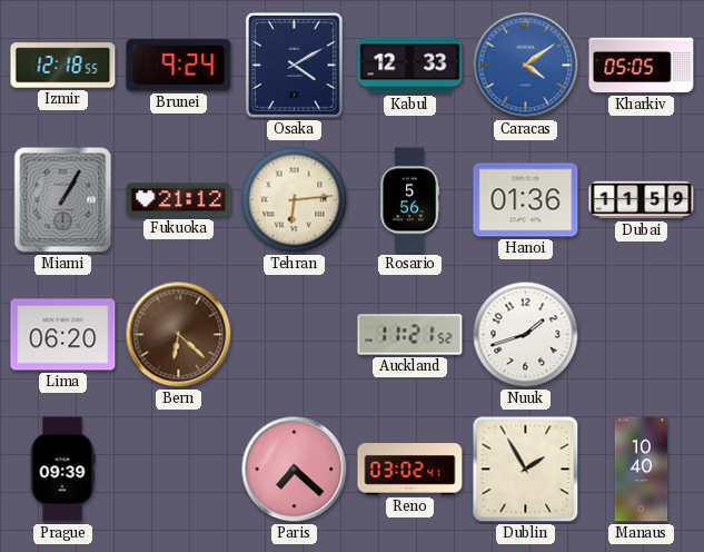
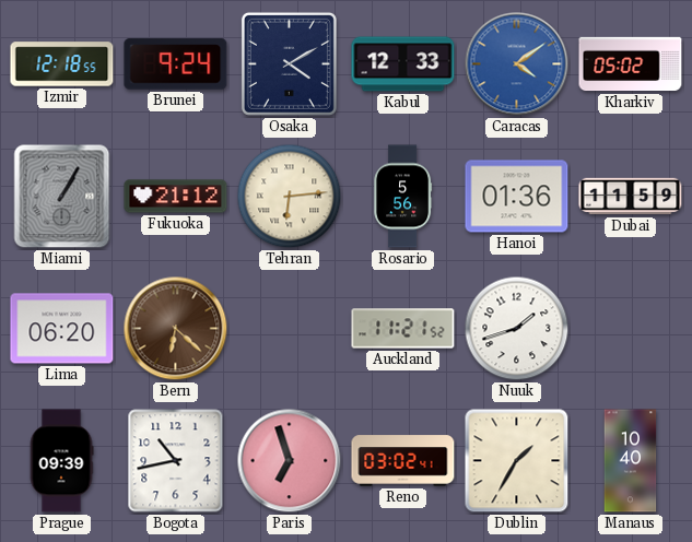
Kharkiv: 05:05 -> 05:02
Bogota: none -> 10:43
Paris: 7:22 -> 6:57
Dublin: 1:55 -> 1:35
